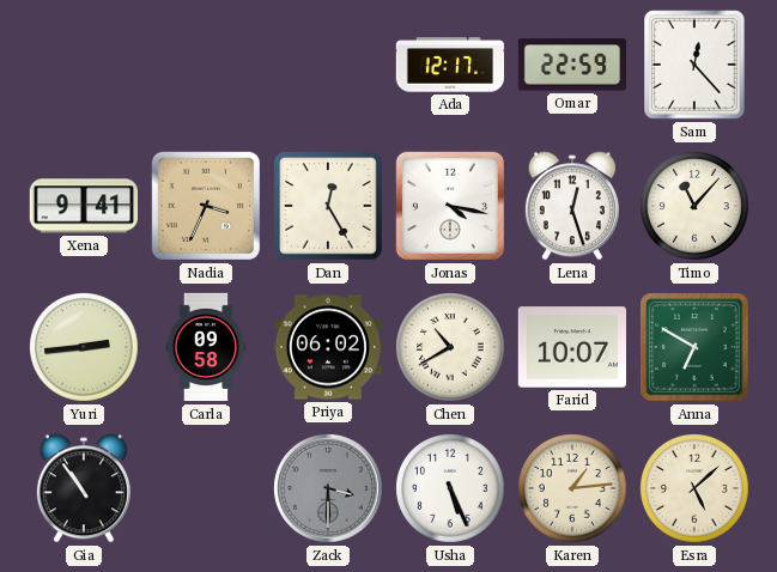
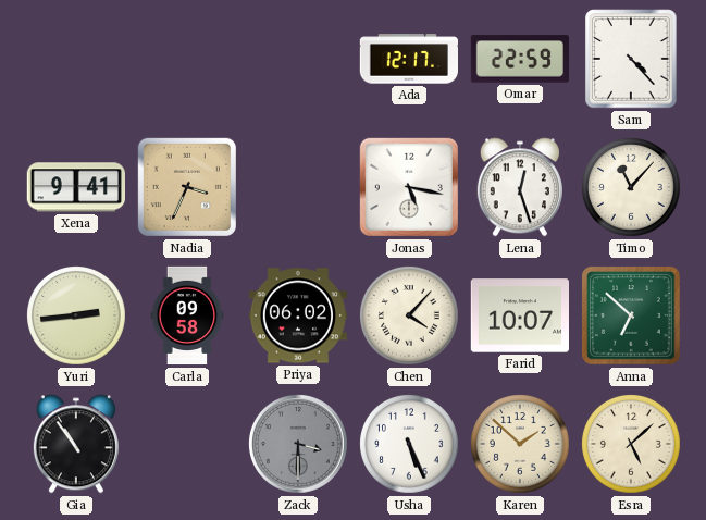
Sam: 12:23 -> 4:23
Dan: 12:25 -> none
Jonas: 4:17 -> 5:17
Chen: 10:40 -> 4:07
Anna: 6:50 -> 6:52
Karen: 1:14 -> 1:52
